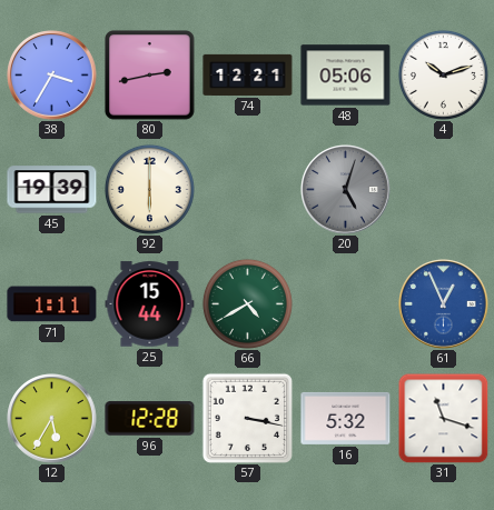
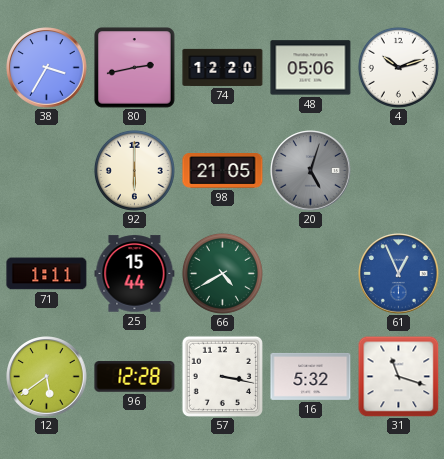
74: 12:21 -> 12:20
45: 19:39 -> none
98: none -> 21:05
12: 5:35 -> 5:39
